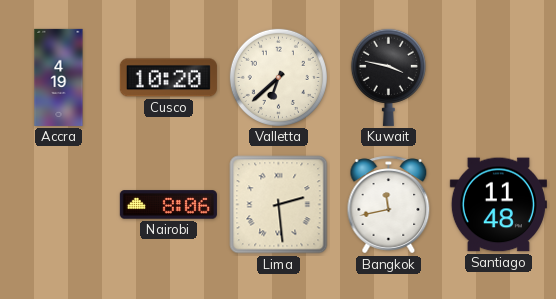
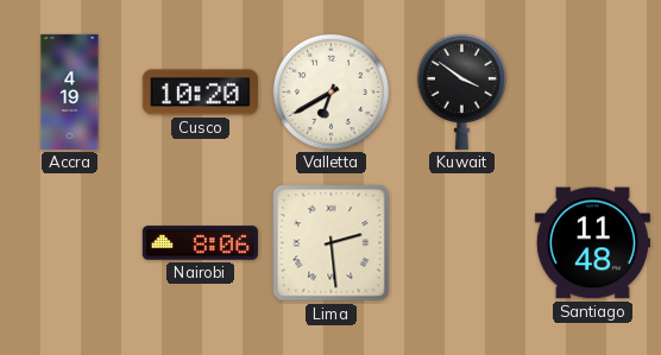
Valletta: 6:38 -> 6:40
Kuwait: 3:47 -> 3:51
Bangkok: 11:43 -> none
